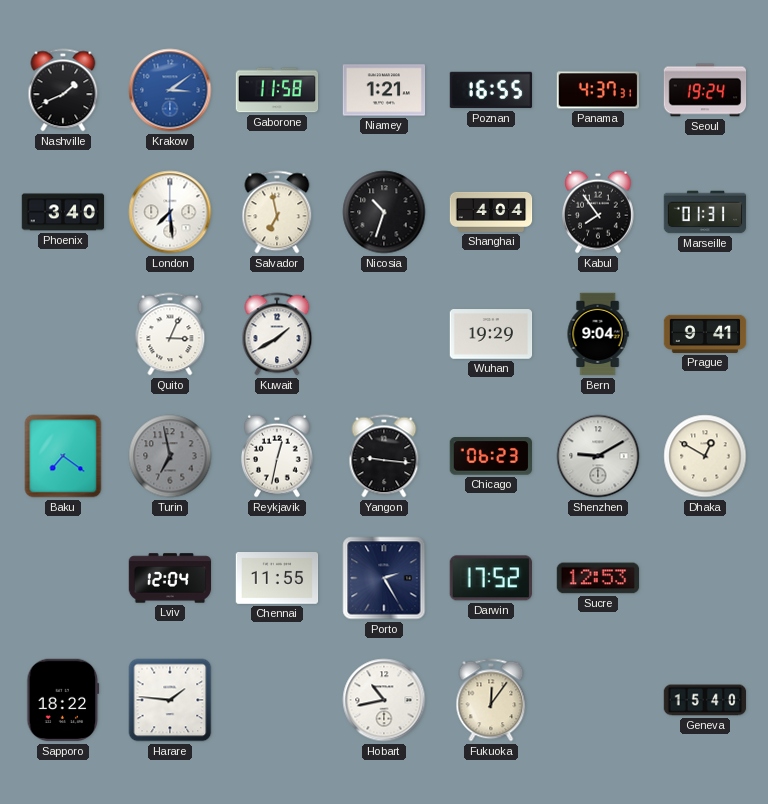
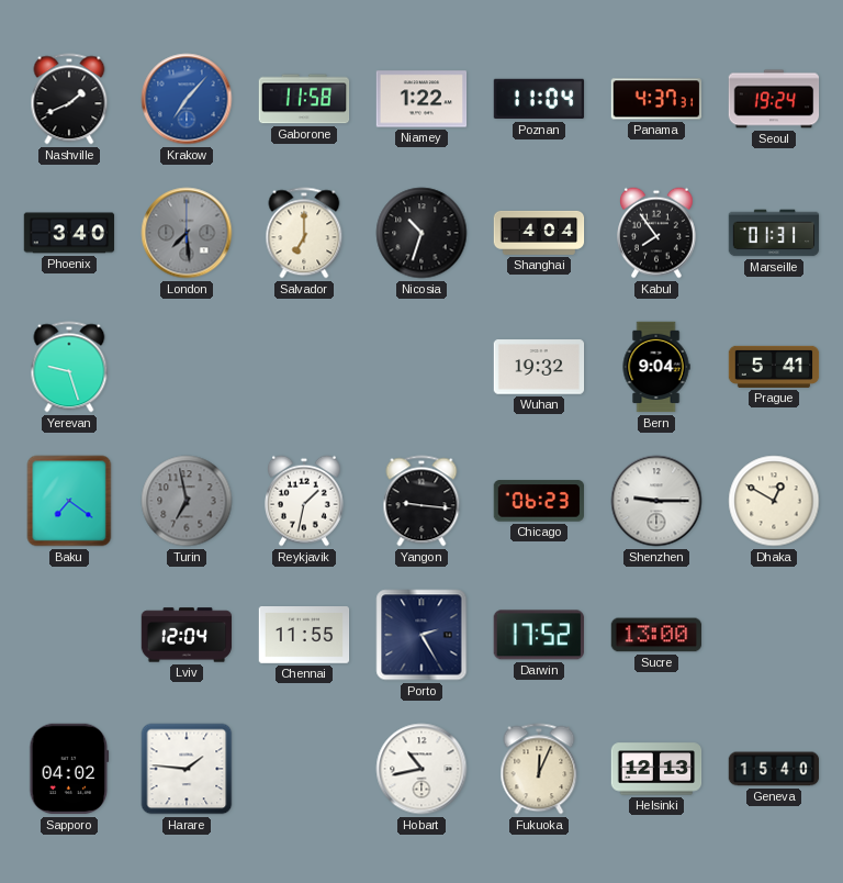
Krakow: 3:09 -> 7:07
Niamey: 1:21 -> 1:22
Poznan: 16:55 -> 11:04
London dial: white -> grey
Salvador: 6:58 -> 7:00
Yerevan: none -> 9:27
Quito: 3:04 -> none
Kuwait: 1:40 -> none
Wuhan: 19:29 -> 19:32
Prague: 9:41 -> 5:41
Reykjavik: 12:32 -> 1:32
Shenzhen: 9:10 -> 9:15
Sucre: 12:53 -> 13:00
Sapporo: 18:22 -> 04:02
Fukuoka: 12:06 -> 12:04
Helsinki: none -> 12:13
